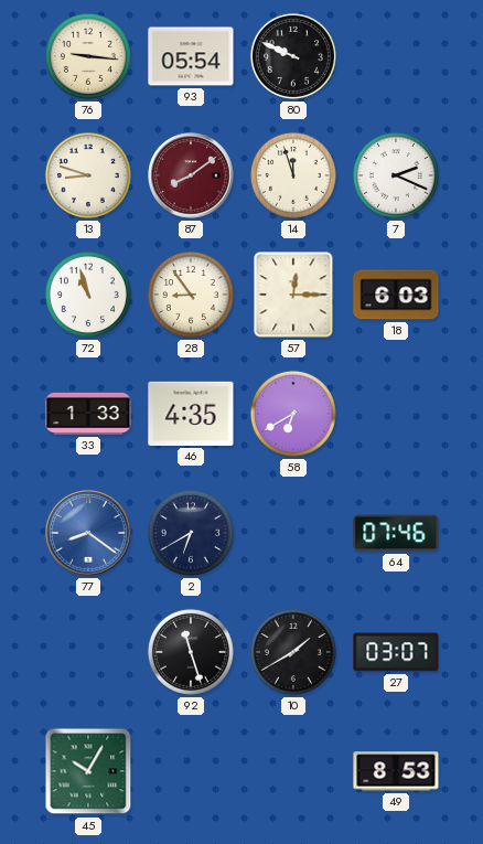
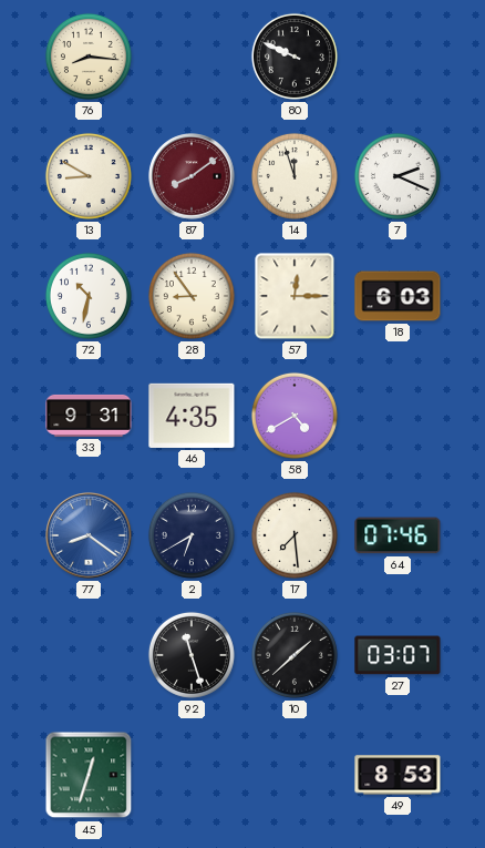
76: 9:16 -> 8:16
93: 05:54 -> none
13: 8:48 -> 8:50
72: 10:57 -> 10:32
33: 1:33 -> 9:31
58: 6:40 -> 4:40
17: none -> 7:29
10: 1:40 -> 1:38
45: 10:05 -> 12:33
